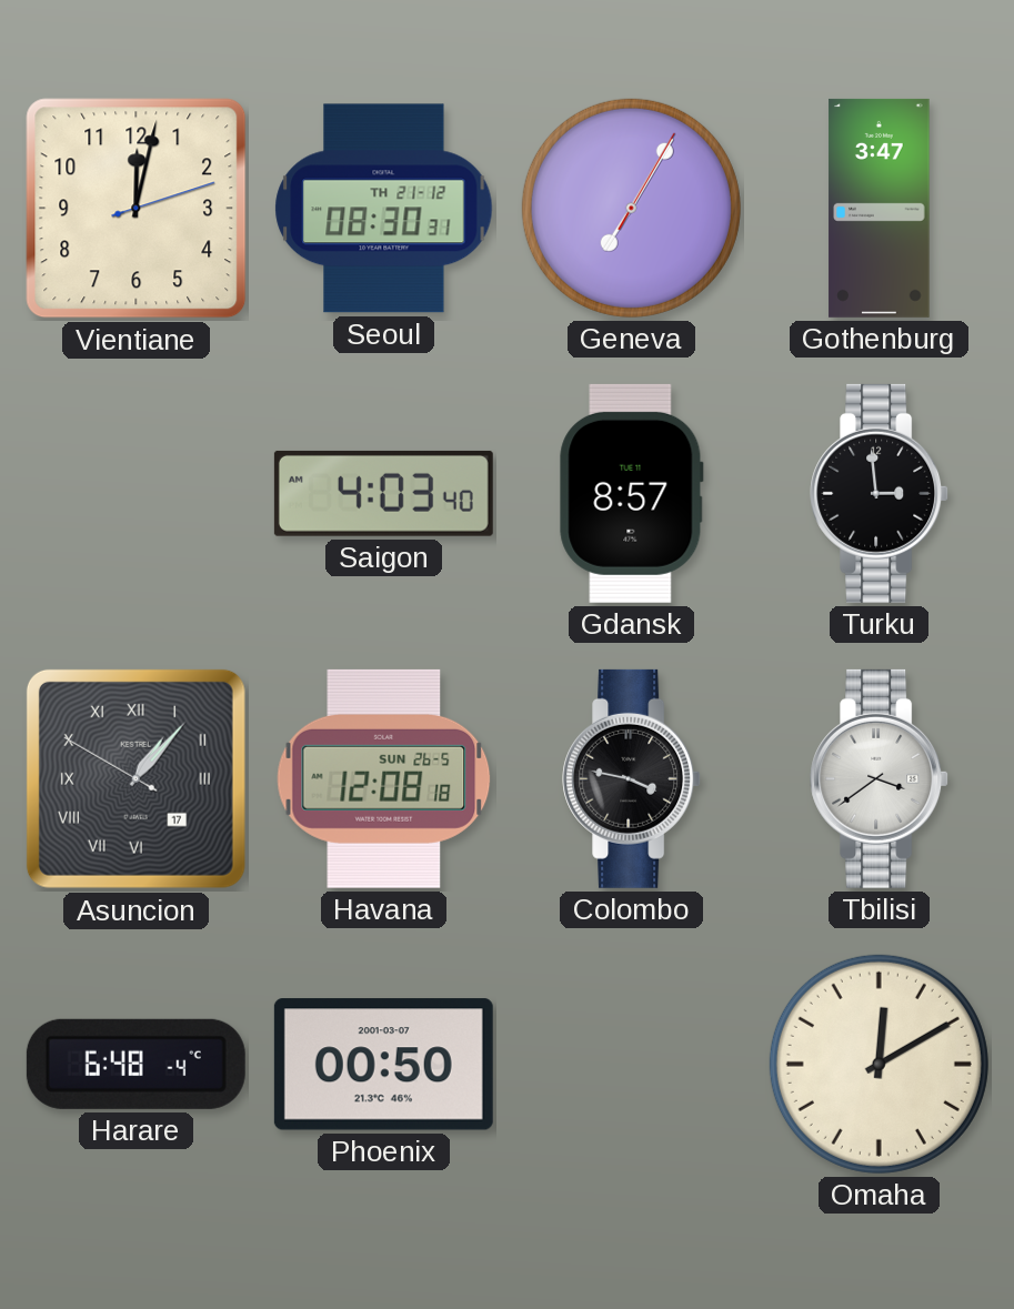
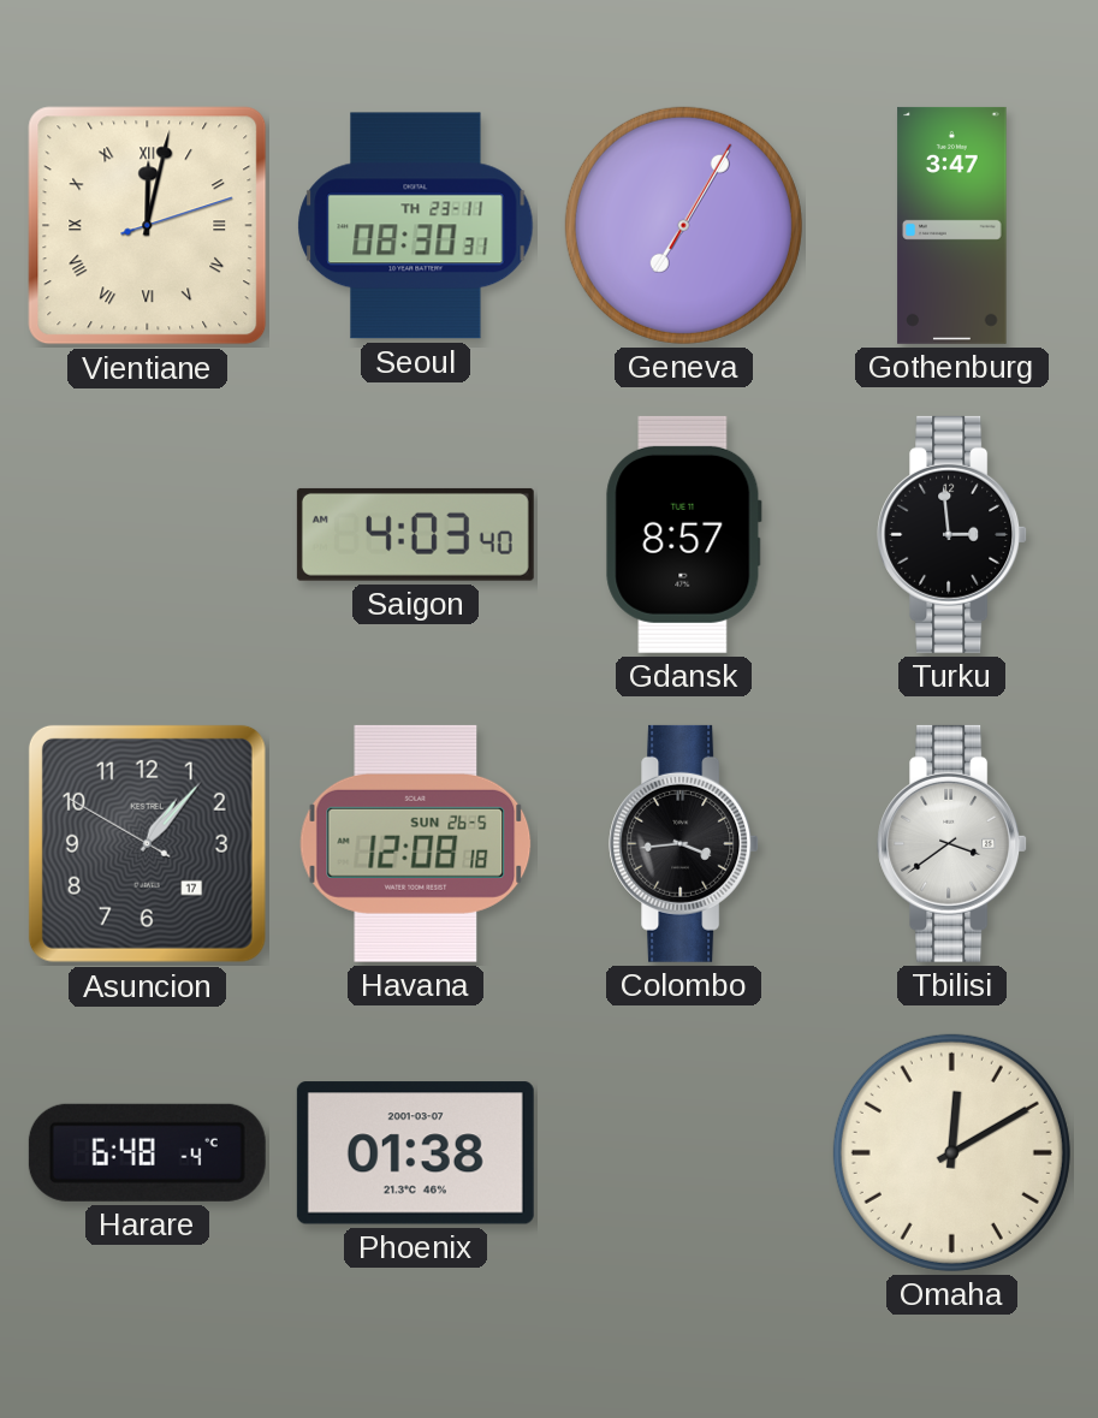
Vientiane numerals: Arabic -> Roman
Seoul date: TH 21-12 -> TH 23-11
Asuncion numerals: Roman -> Arabic
Colombo: 3:47 -> 3:44
Phoenix: 00:50 -> 01:38
